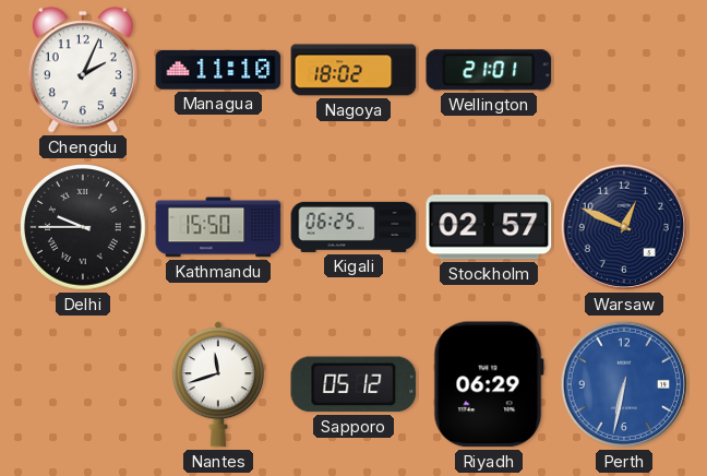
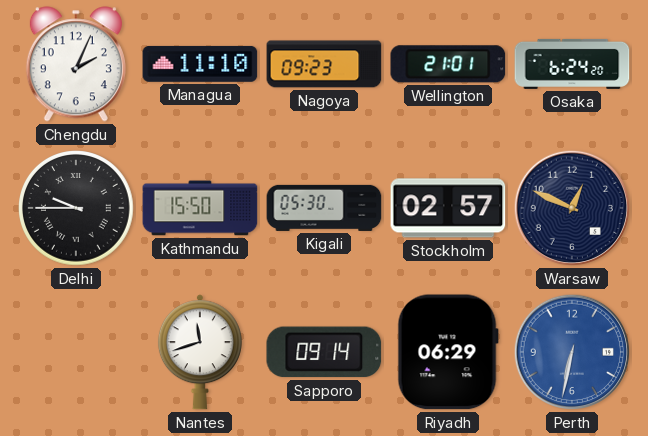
Nagoya: 18:02 -> 09:23
Osaka: none -> 6:24
Kigali: 06:25 -> 05:30
Sapporo: 05:12 -> 09:14
